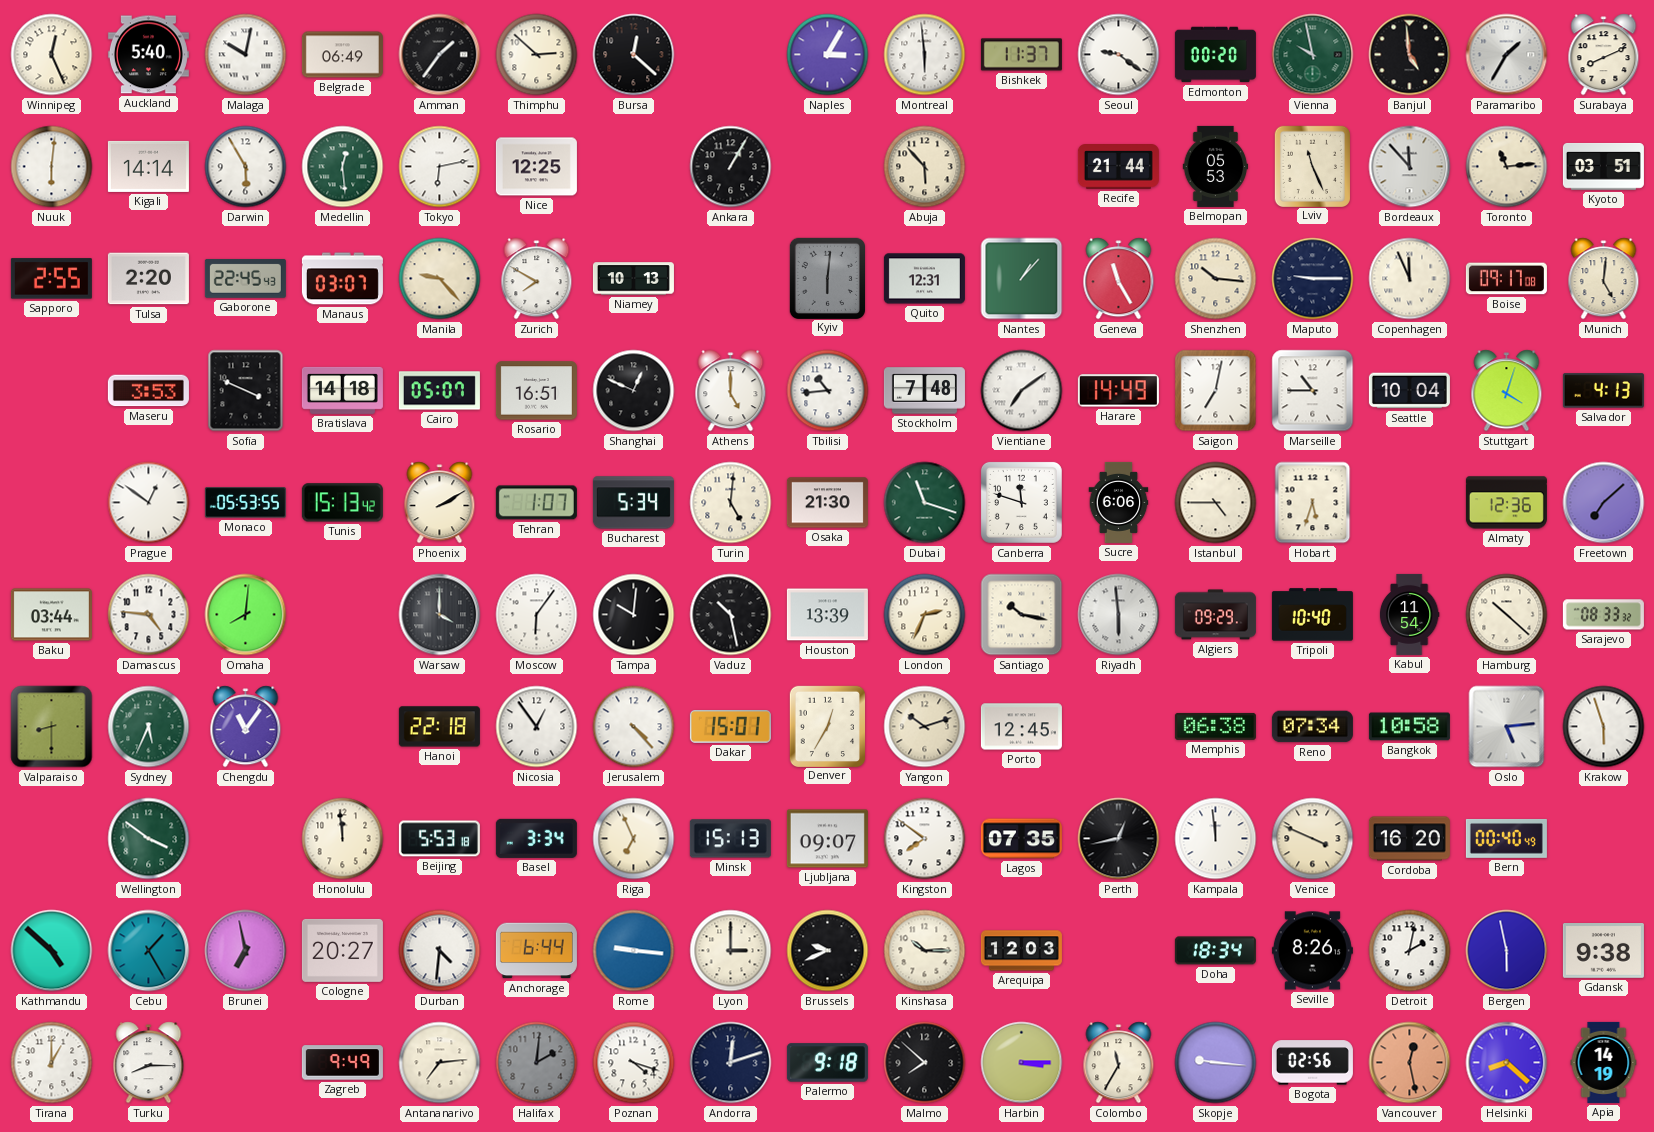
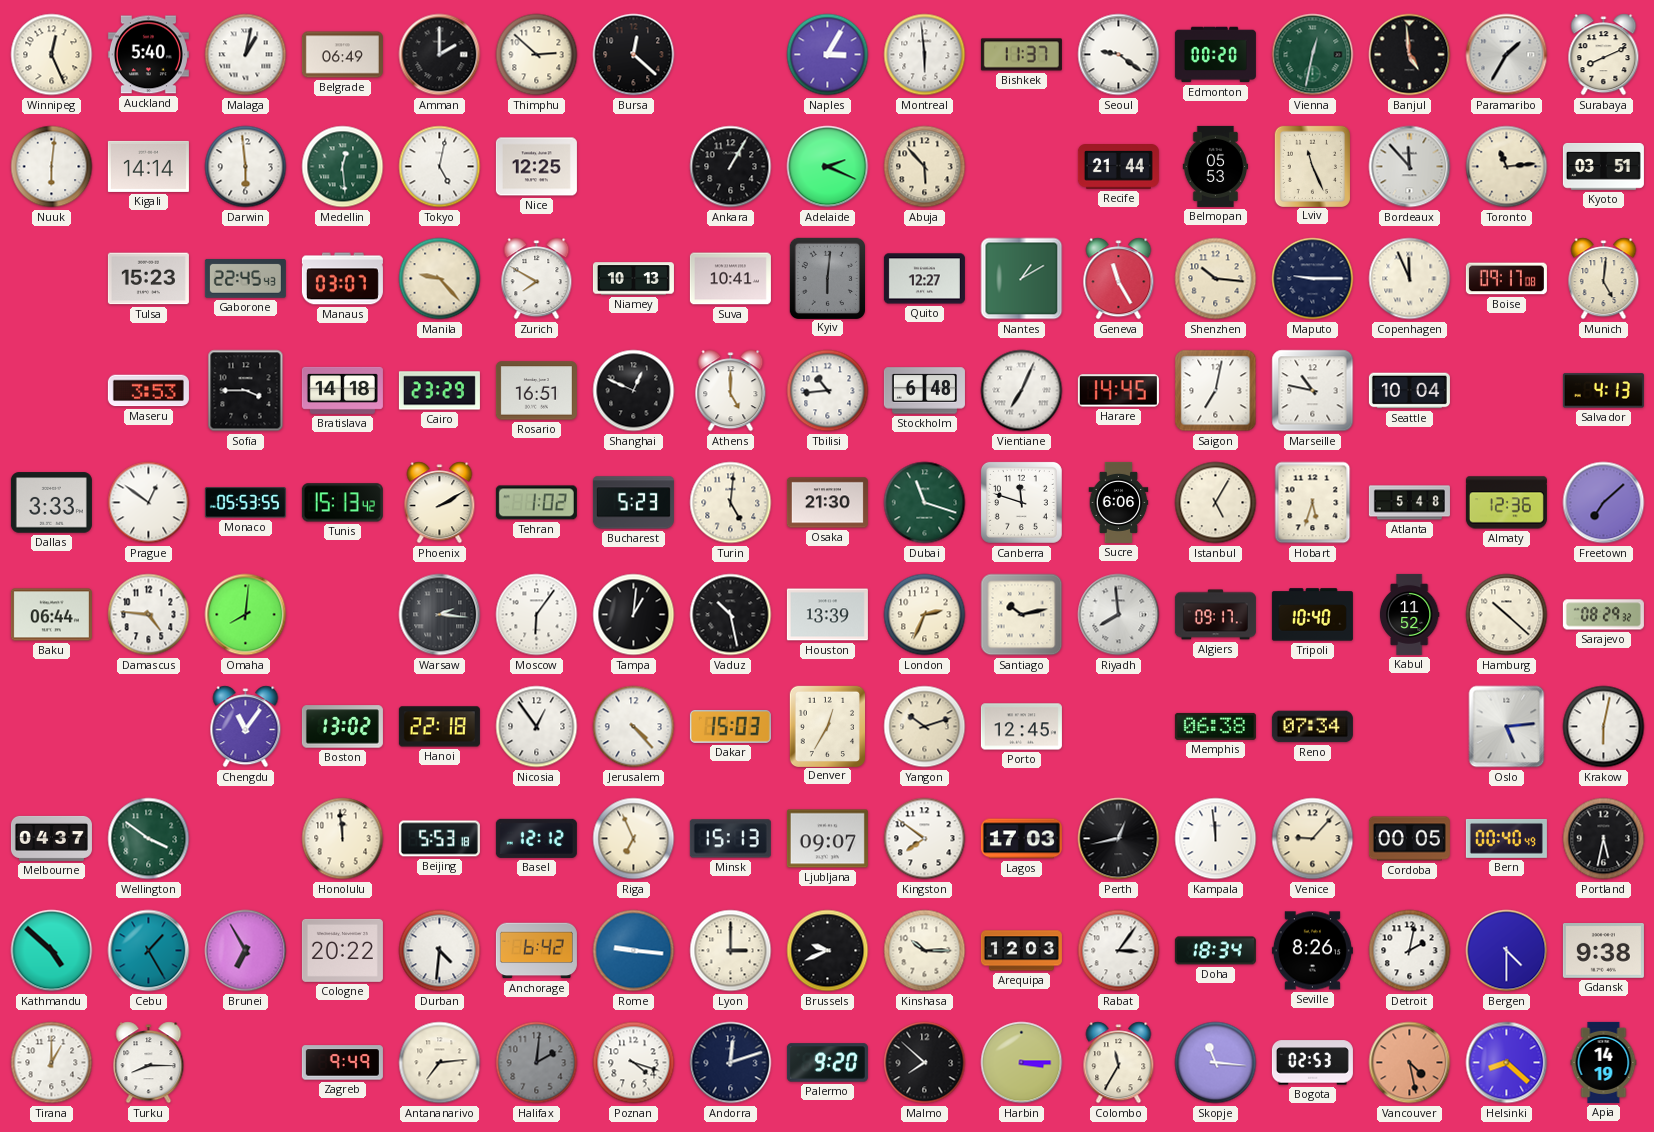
Malaga: 10:02 -> 1:02
Amman: 1:36 -> 2:00
Vienna: 9:58 -> 12:32
Darwin: 5:55 -> 5:59
Tokyo: 6:13 -> 5:02
Adelaide: none -> 2:19
Sapporo: 2:55 -> none
Tulsa: 2:20 -> 15:23
Suva: none -> 10:41
Quito: 12:31 -> 12:27
Nantes: 1:07 -> 1:10
Sofia: 3:49 -> 3:45
Cairo: 05:07 -> 23:29
Stockholm: 7:48 -> 6:48
Vientiane: 7:09 -> 7:04
Harare: 14:49 -> 14:45
Marseille: 10:45 -> 10:47
Stuttgart: 4:03 -> none
Dallas: none -> 3:33
Tehran: 1:07 -> 1:02
Bucharest: 5:34 -> 5:23
Istanbul: 4:45 -> 5:05
Atlanta: none -> 5:48
Baku: 03:44 -> 06:44
Warsaw: 4:00 -> 2:16
Tampa: 10:01 -> 1:01
Santiago: 10:17 -> 10:13
Riyadh: 5:59 -> 7:59
Algiers: 09:29 -> 09:17
Kabul: 11:54 -> 11:52
Sarajevo: 08:33 -> 08:29
Valparaiso: 8:30 -> none
Sydney: 5:34 -> none
Boston: none -> 13:02
Dakar: 15:01 -> 15:03
Bangkok: 10:58 -> none
Krakow: 5:57 -> 6:02
Melbourne: none -> 04:37
Basel: 3:34 -> 12:12
Lagos: 07:35 -> 17:03
Venice: 3:49 -> 9:07
Cordoba: 16:20 -> 00:05
Portland: none -> 5:32
Brunei: 6:58 -> 6:55
Cologne: 20:27 -> 20:22
Anchorage: 6:44 -> 6:42
Rabat: none -> 3:06
Bergen: 5:58 -> 4:30
Palermo: 9:18 -> 9:20
Skopje: 9:16 -> 11:16
Bogota: 02:56 -> 02:53
Vancouver: 12:28 -> 4:28
